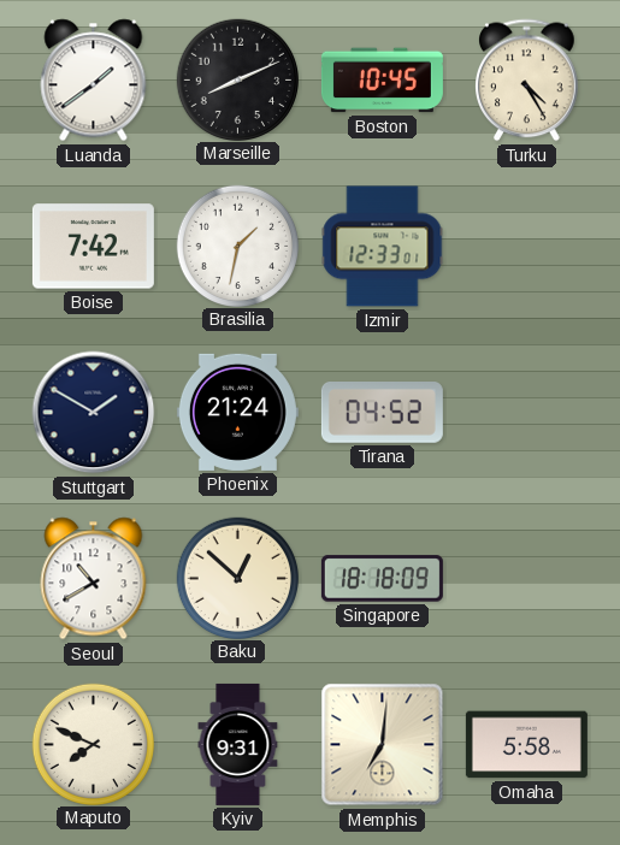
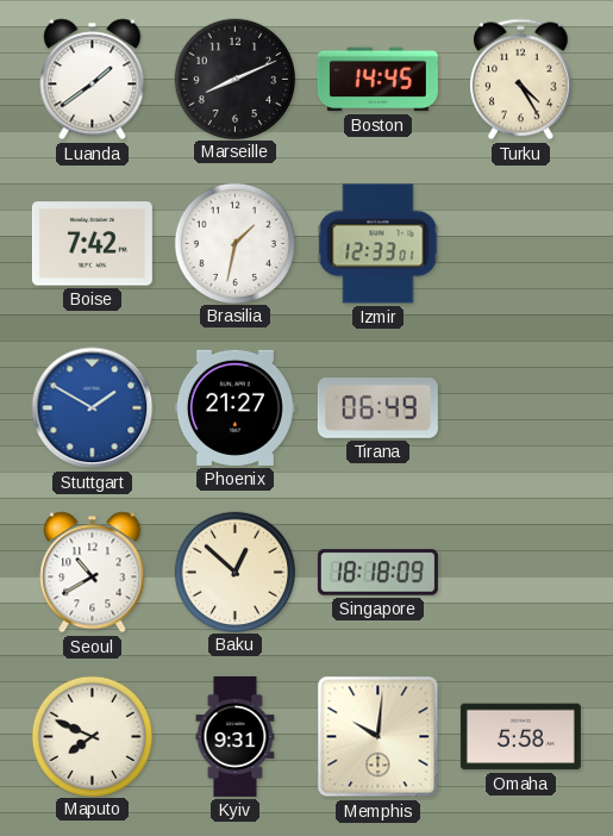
Boston: 10:45 -> 14:45
Stuttgart dial: navy -> blue
Phoenix: 21:24 -> 21:27
Tirana: 04:52 -> 06:49
Memphis: 7:01 -> 10:01
